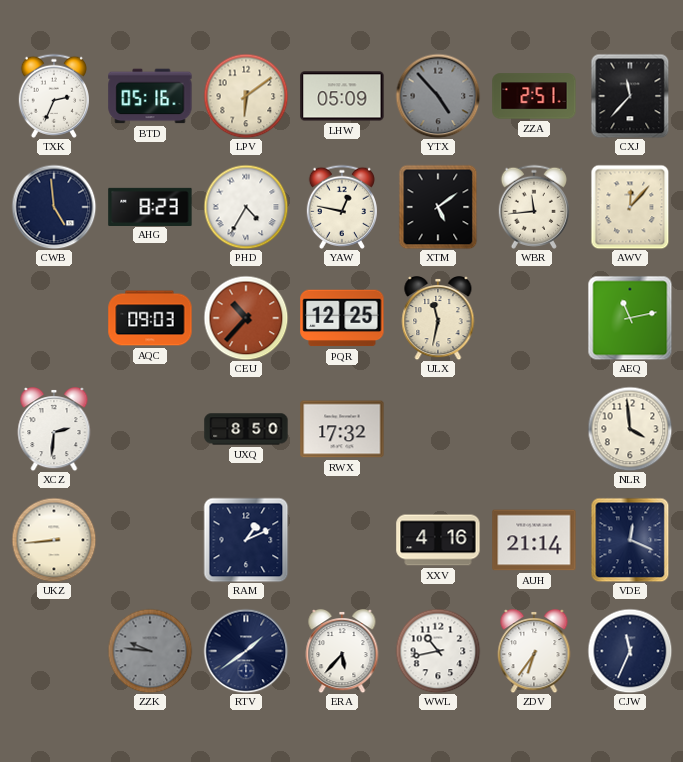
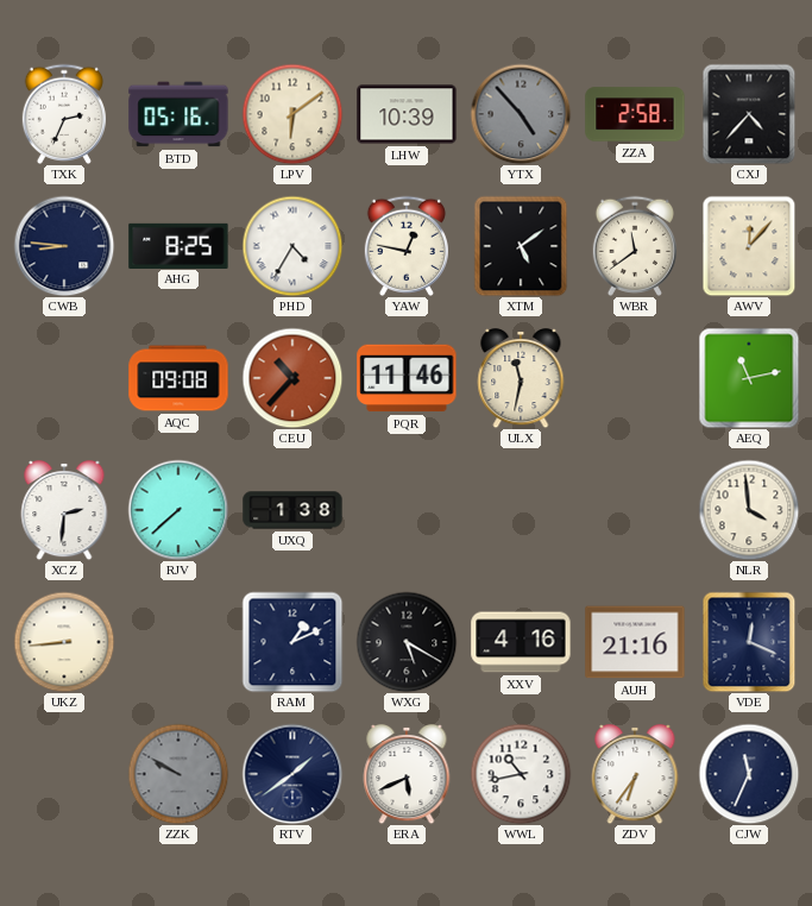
LHW: 05:09 -> 10:39
ZZA: 2:51 -> 2:58
CXJ: 11:37 -> 4:37
CWB: 4:59 -> 8:46
AHG: 8:23 -> 8:25
WBR: 11:44 -> 11:39
AQC: 09:03 -> 09:08
PQR: 12:25 -> 11:46
RJV: none -> 7:38
UXQ: 8:50 -> 1:38
RWX: 17:32 -> none
WXG: none -> 5:20
AUH: 21:14 -> 21:16
ZZK: 9:46 -> 9:50
ERA: 5:37 -> 5:41
